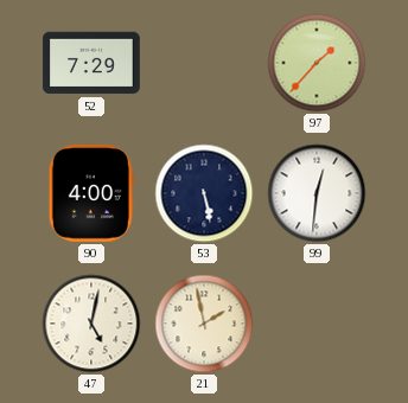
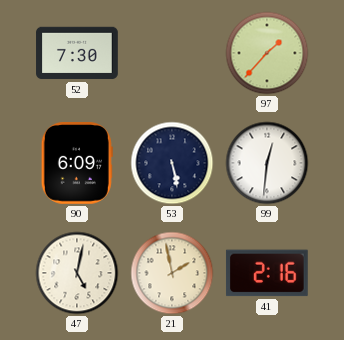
52: 7:29 -> 7:30
90: 4:00 -> 6:09
41: none -> 2:16
